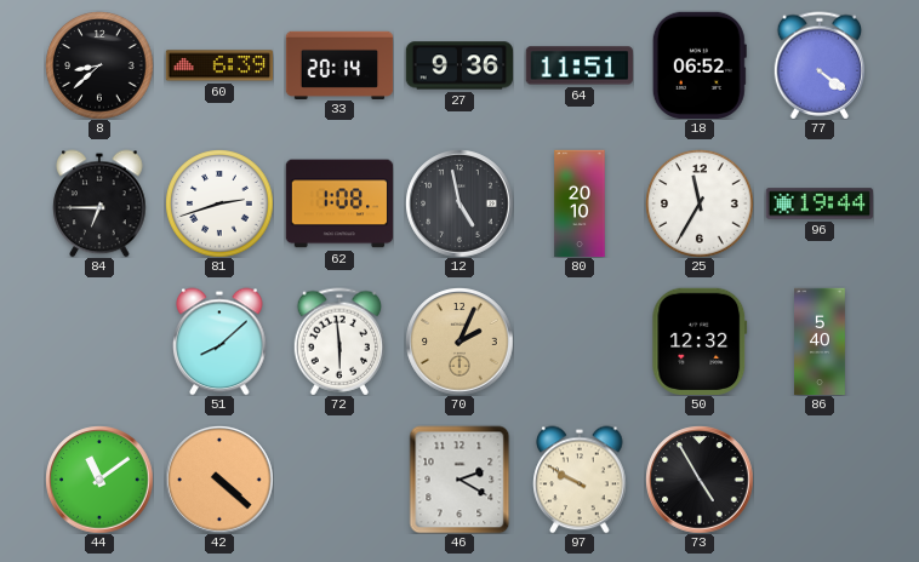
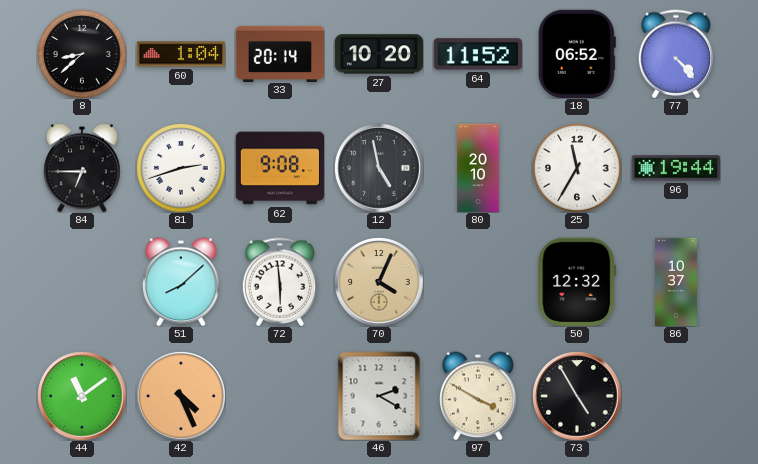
60: 6:39 -> 1:04
27: 9:36 -> 10:20
64: 11:51 -> 11:52
77: 4:21 -> 4:23
62: 1:08 -> 9:08
70: 2:04 -> 4:04
86: 5:40 -> 10:37
42: 4:22 -> 4:26
97: 9:50 -> 3:50
